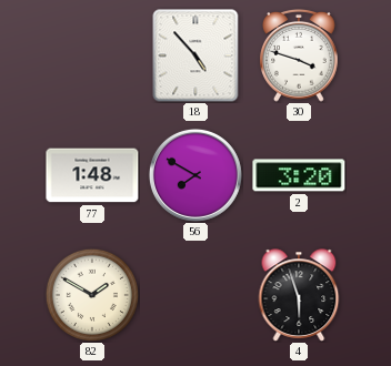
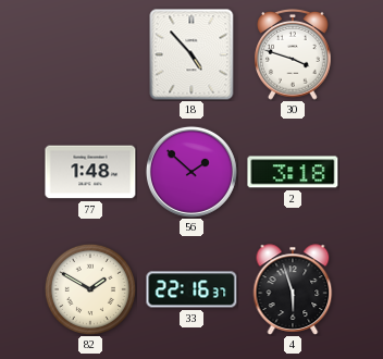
56: 7:50 -> 1:52
2: 3:20 -> 3:18
33: none -> 22:16
